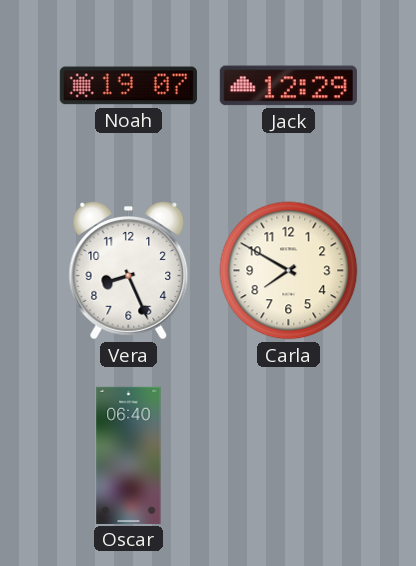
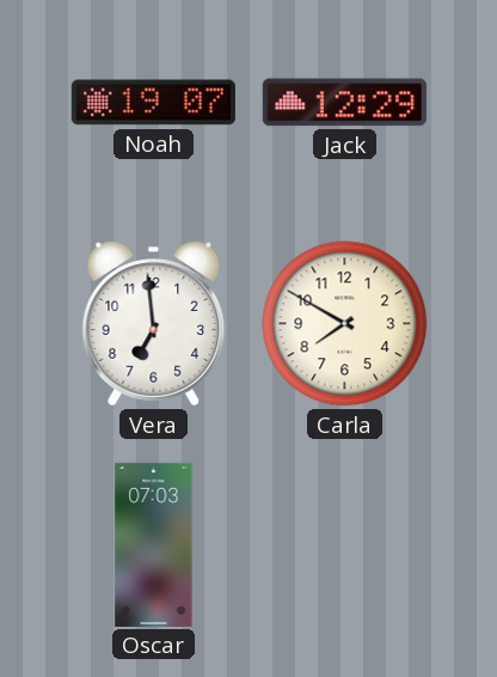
Vera: 8:26 -> 6:59
Oscar: 06:40 -> 07:03
